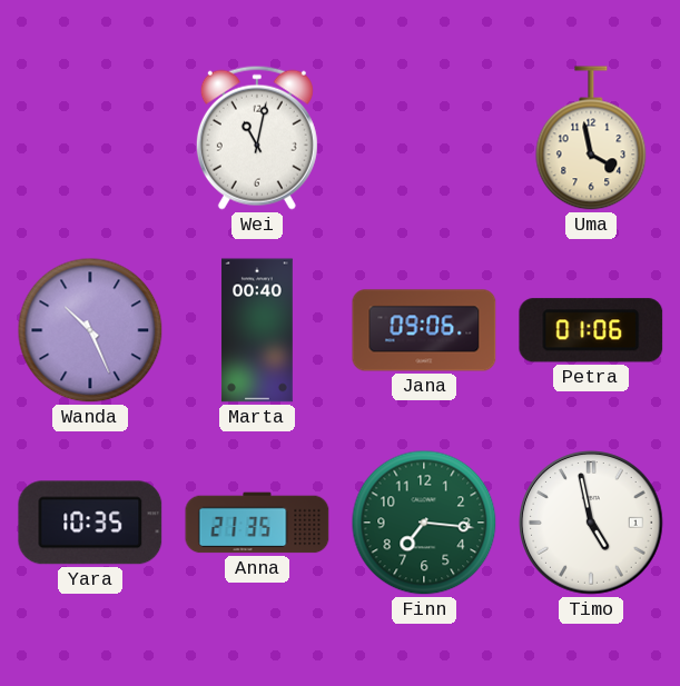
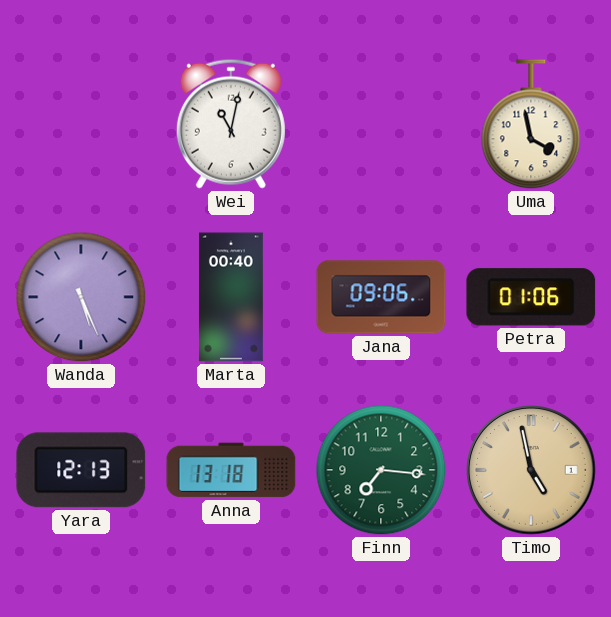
Wanda: 10:26 -> 5:26
Yara: 10:35 -> 12:13
Anna: 21:35 -> 13:18
Timo dial: white -> champagne
